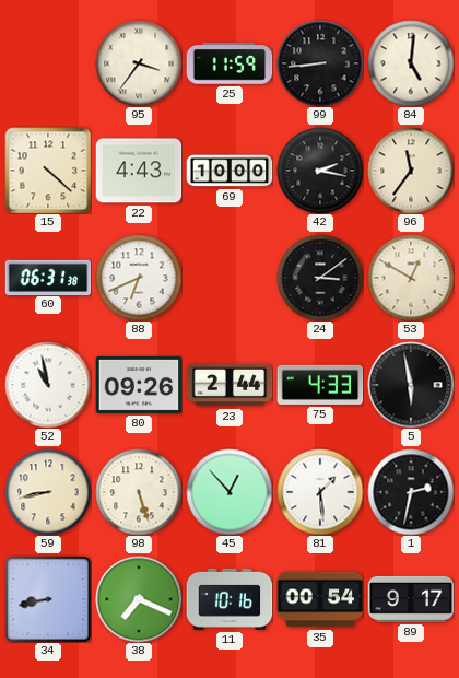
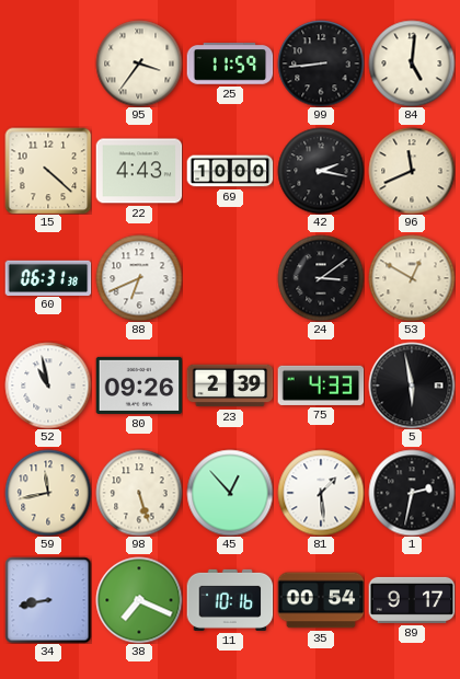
96: 11:36 -> 11:41
23: 2:44 -> 2:39
59: 8:43 -> 11:43
